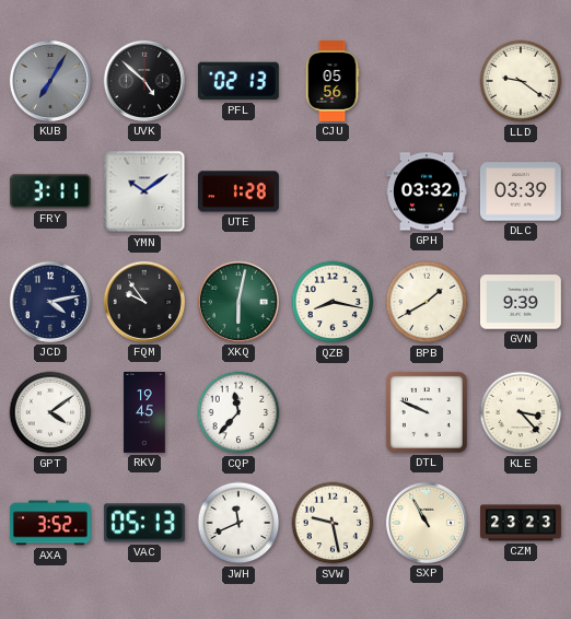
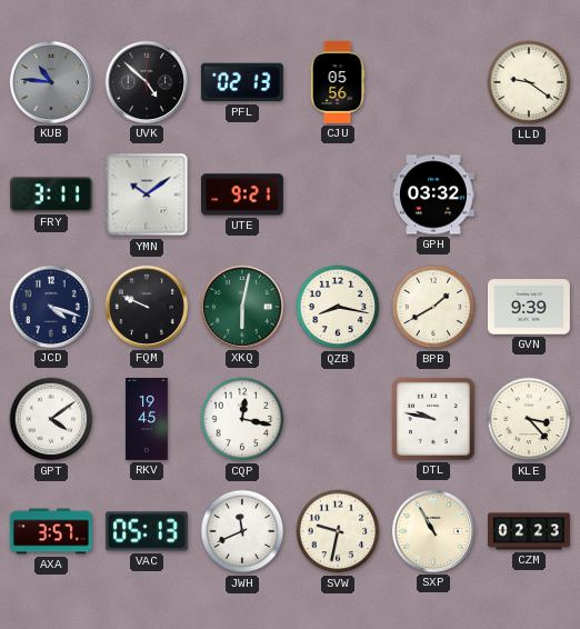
KUB: 7:05 -> 10:46
UTE: 1:28 -> 9:21
DLC: 03:39 -> none
JCD: 4:13 -> 4:18
FQM: 9:54 -> 9:49
CQP: 11:37 -> 12:17
DTL: 9:49 -> 9:47
AXA: 3:52 -> 3:57
SVW: 9:28 -> 9:32
CZM: 23:23 -> 02:23
